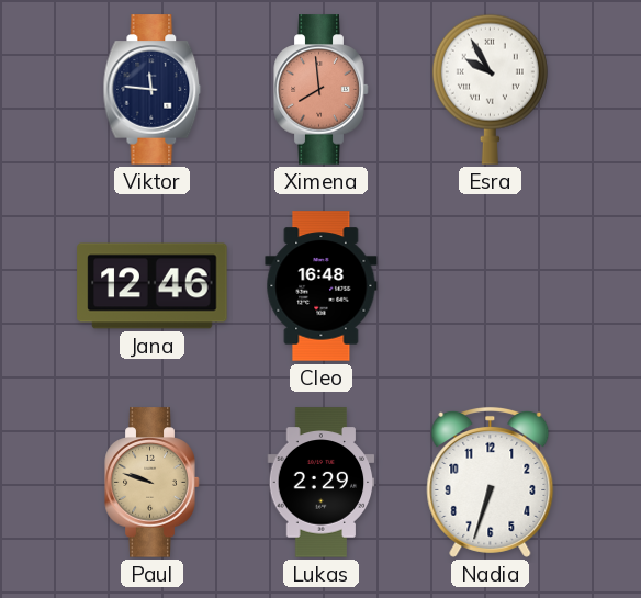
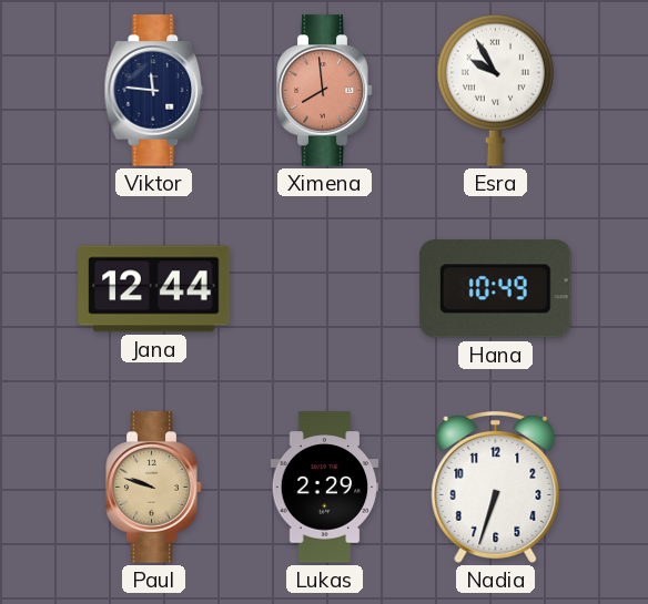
Jana: 12:46 -> 12:44
Cleo: 16:48 -> none
Hana: none -> 10:49
